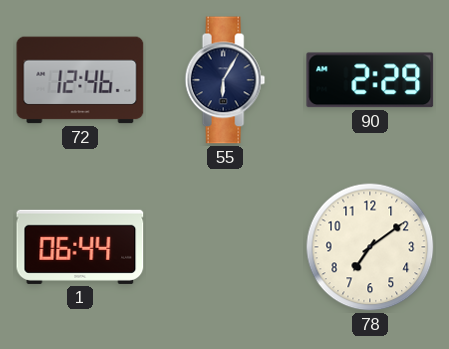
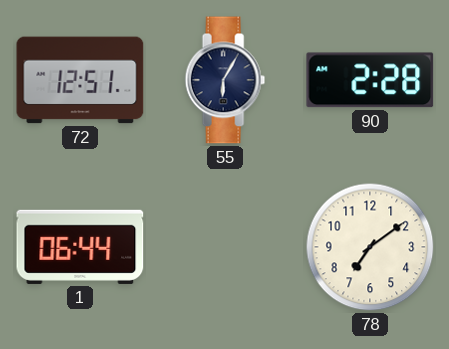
72: 12:46 -> 12:51
90: 2:29 -> 2:28
